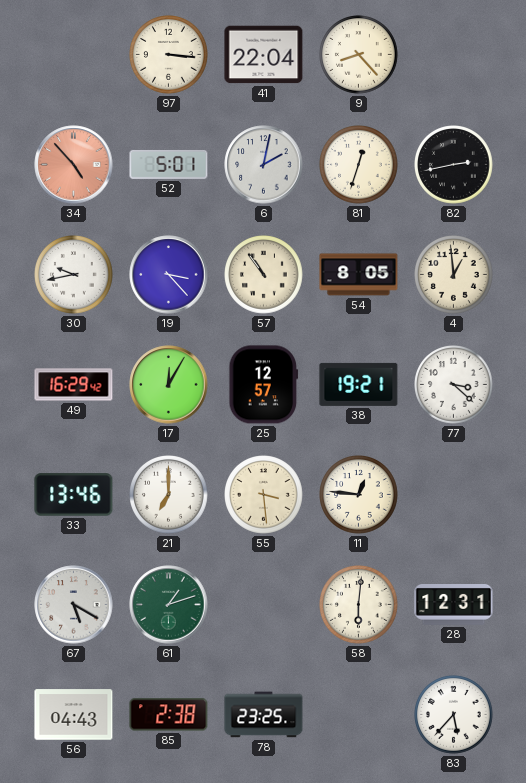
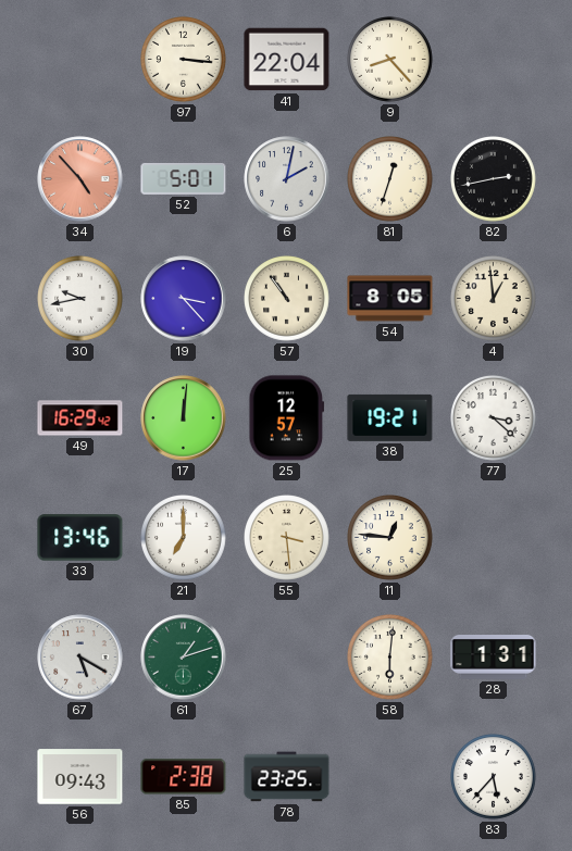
17: 12:05 -> 12:01
28: 12:31 -> 1:31
56: 04:43 -> 09:43
